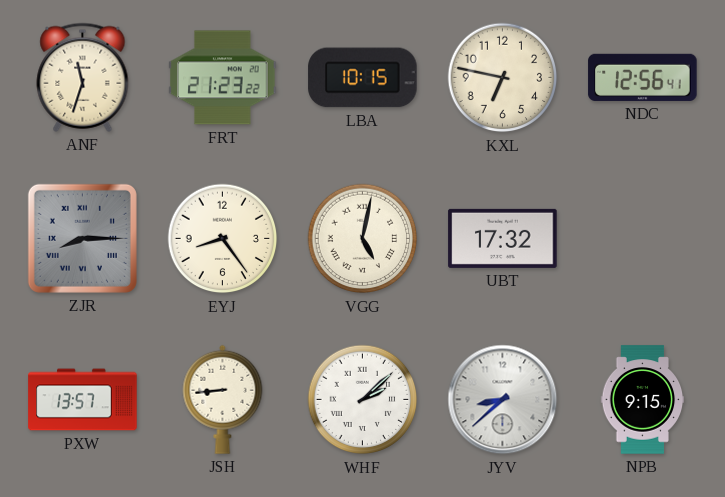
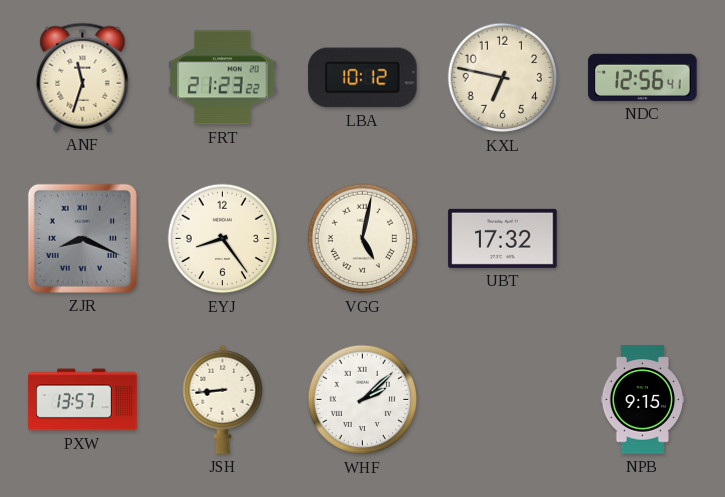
LBA: 10:15 -> 10:12
ZJR: 8:15 -> 8:19
JYV: 8:38 -> none
